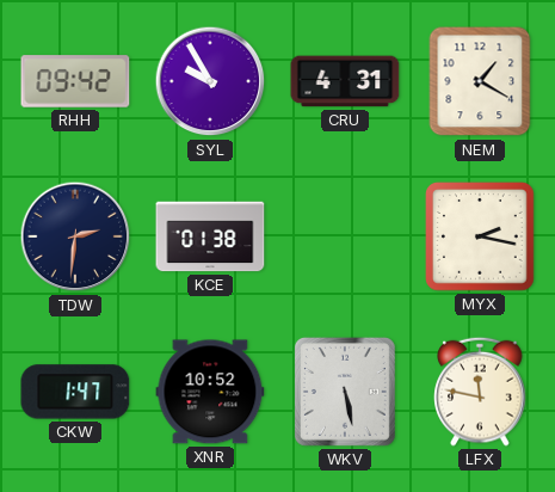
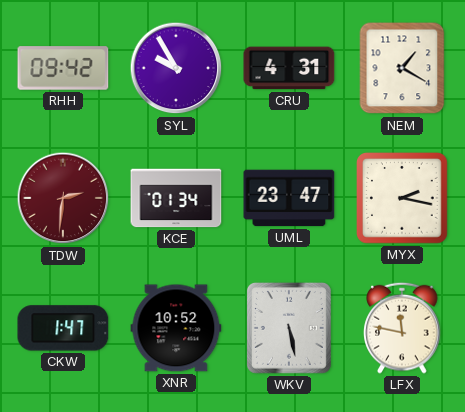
TDW dial: navy -> burgundy
KCE: 01:38 -> 01:34
UML: none -> 23:47
